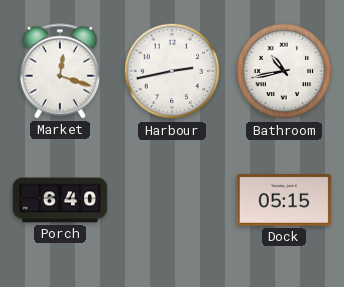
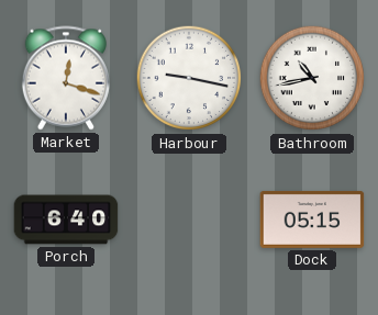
Harbour: 2:43 -> 9:17
